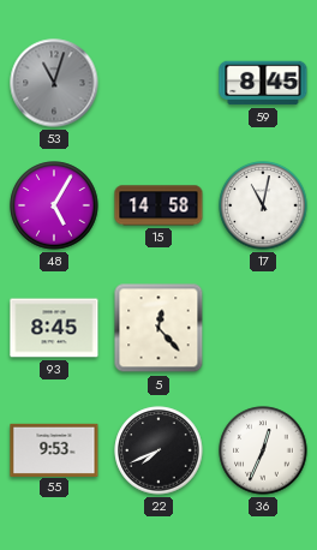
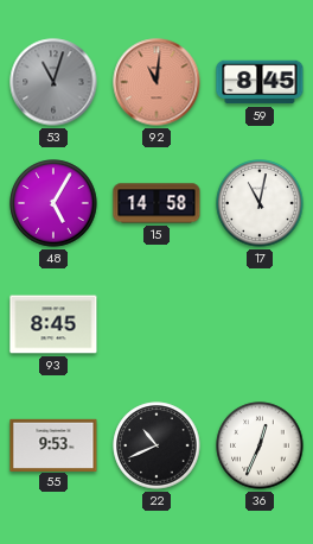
92: none -> 11:01
5: 12:23 -> none
22: 7:41 -> 10:41
